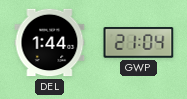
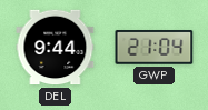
DEL: 1:44 -> 9:44
